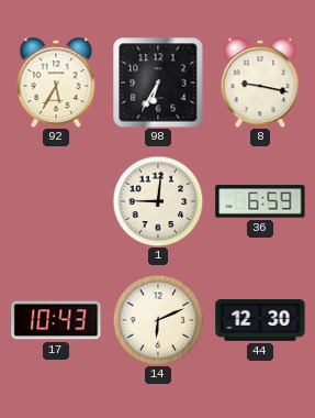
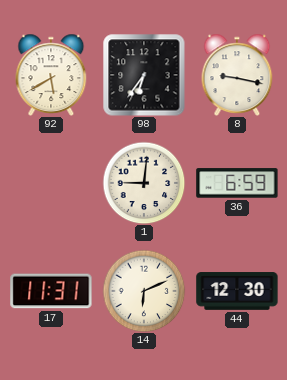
92: 5:35 -> 5:40
98: 6:35 -> 6:36
17: 10:43 -> 11:31
